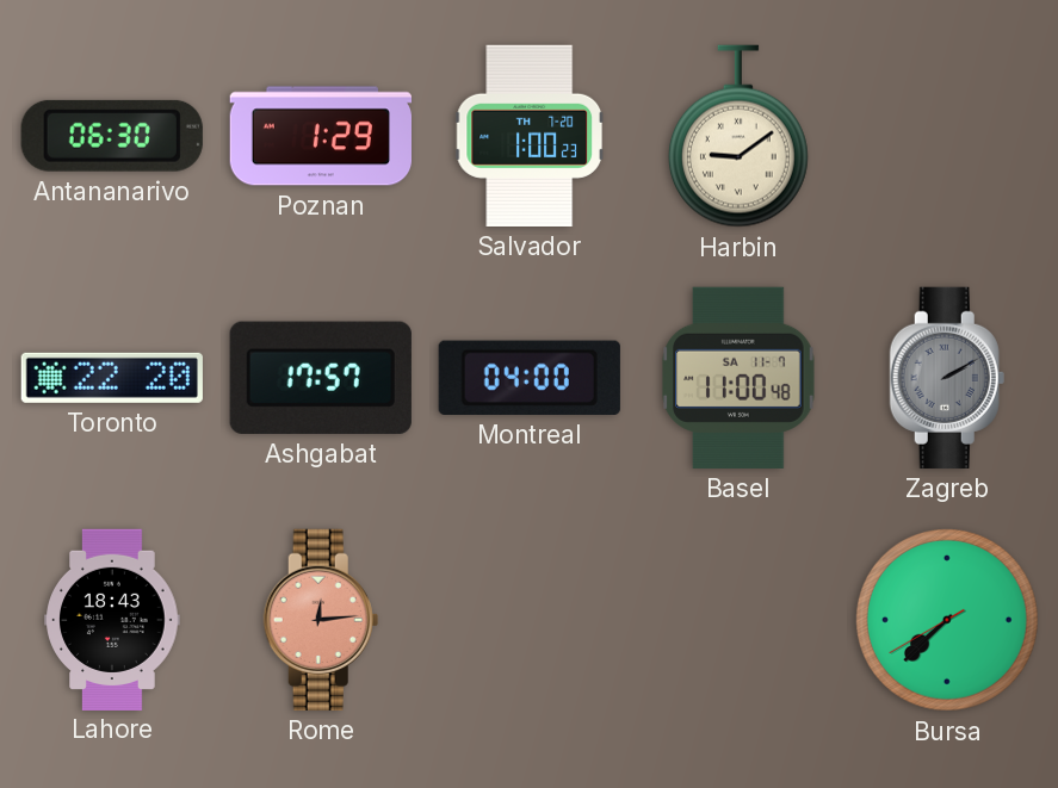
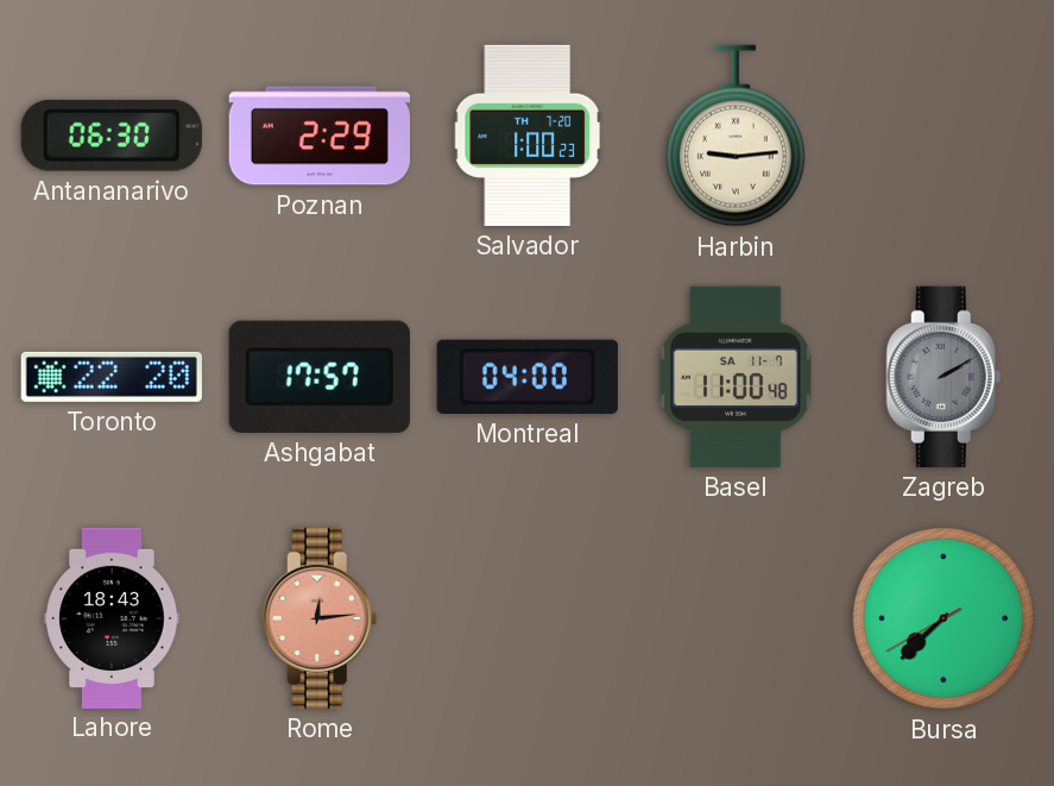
Poznan: 1:29 -> 2:29
Harbin: 9:09 -> 9:14
